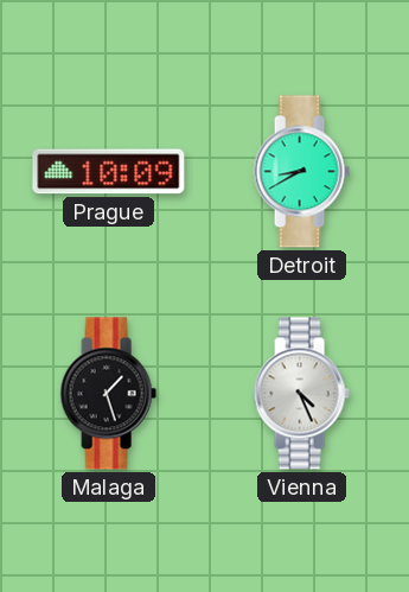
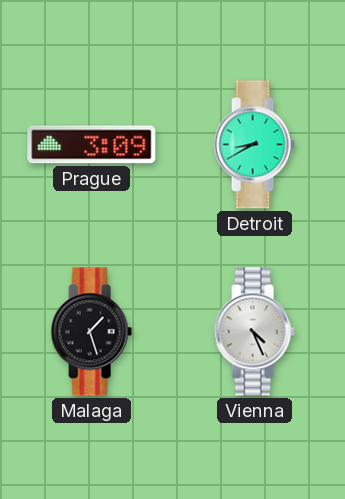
Prague: 10:09 -> 3:09
